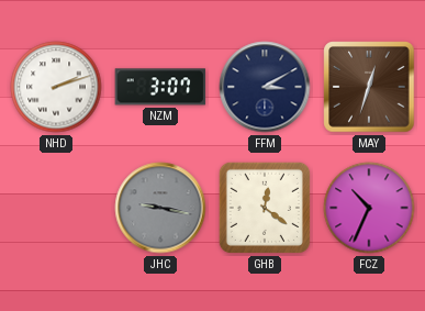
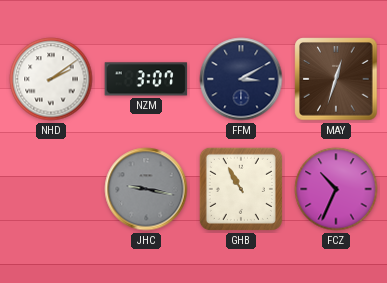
NHD: 2:12 -> 2:09
GHB: 12:21 -> 10:55
